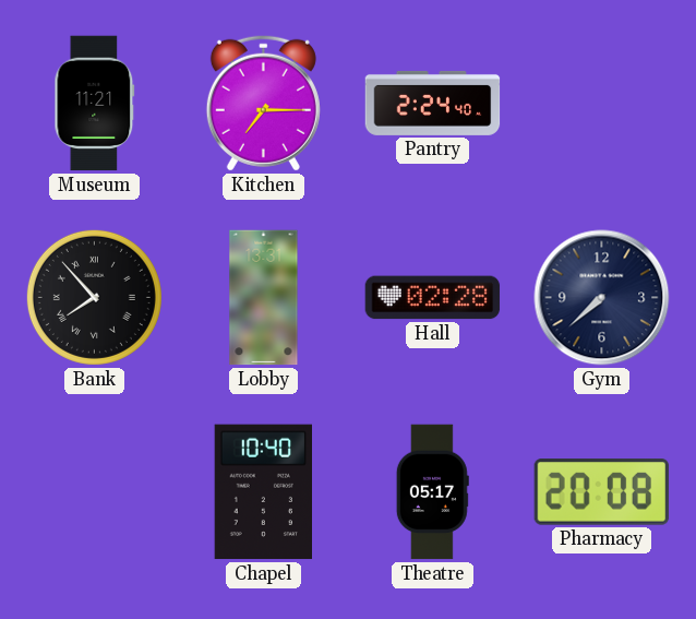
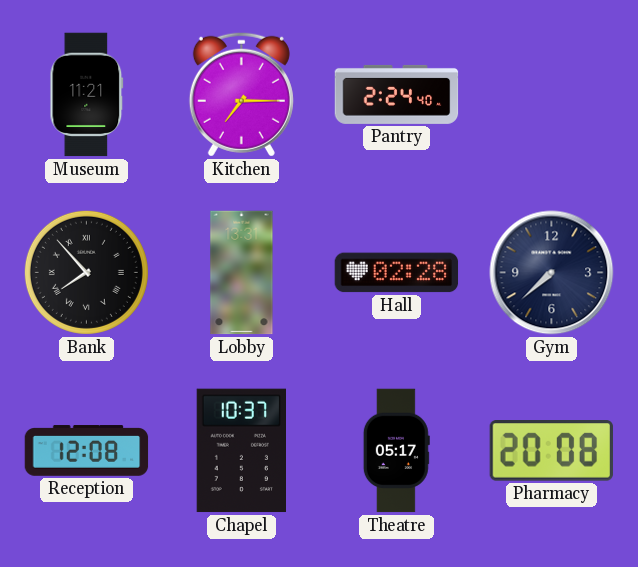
Reception: none -> 12:08
Chapel: 10:40 -> 10:37
